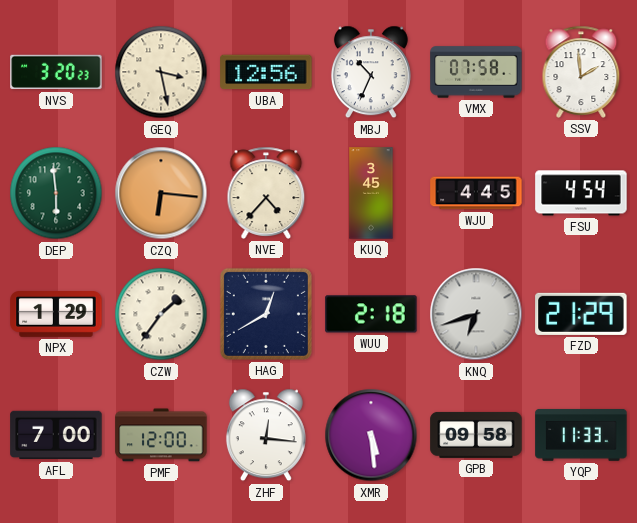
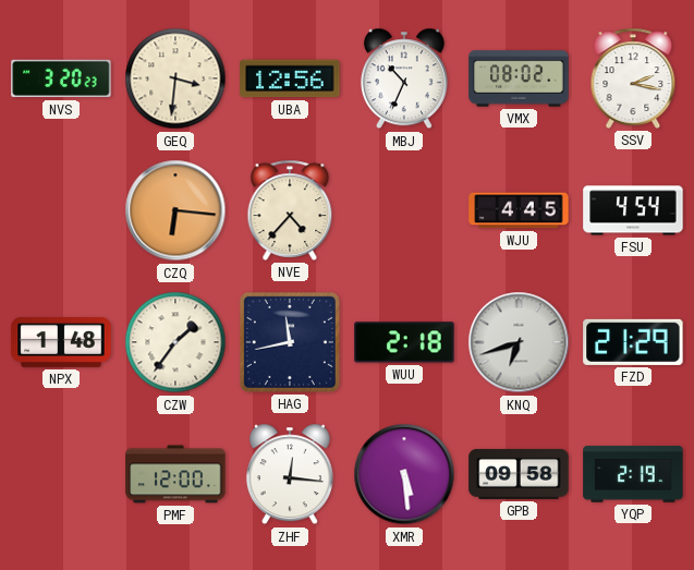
GEQ: 3:28 -> 3:31
VMX: 07:58 -> 08:02
SSV: 1:59 -> 2:17
DEP: 5:59 -> none
KUQ: 3:45 -> none
NPX: 1:29 -> 1:48
HAG: 12:40 -> 11:43
AFL: 7:00 -> none
YQP: 11:33 -> 2:19
